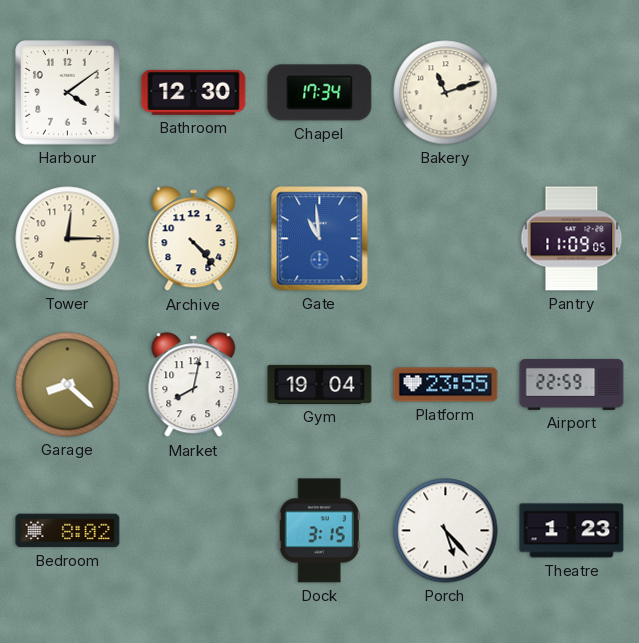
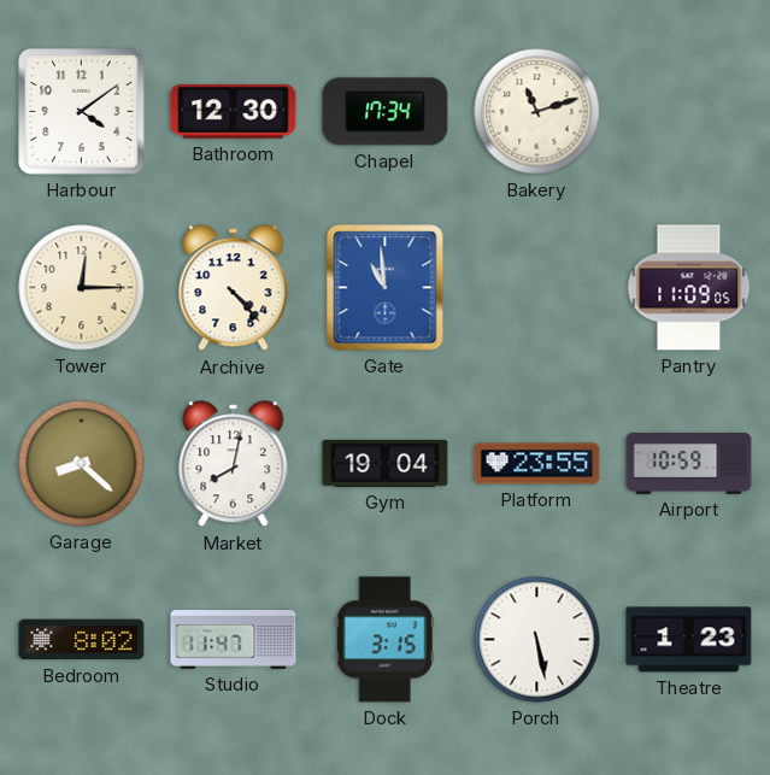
Airport: 22:59 -> 10:59
Studio: none -> 11:47
Porch: 5:23 -> 5:28
